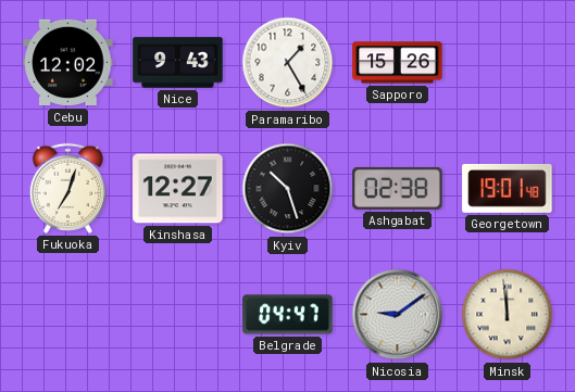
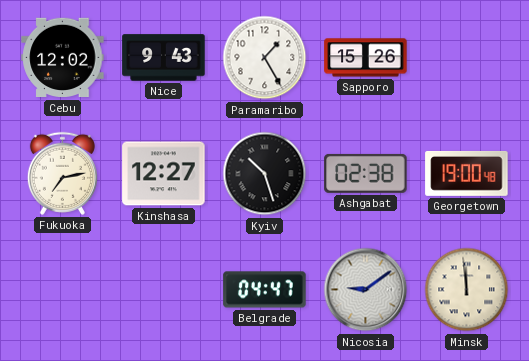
Fukuoka: 7:03 -> 7:13
Georgetown: 19:01 -> 19:00
